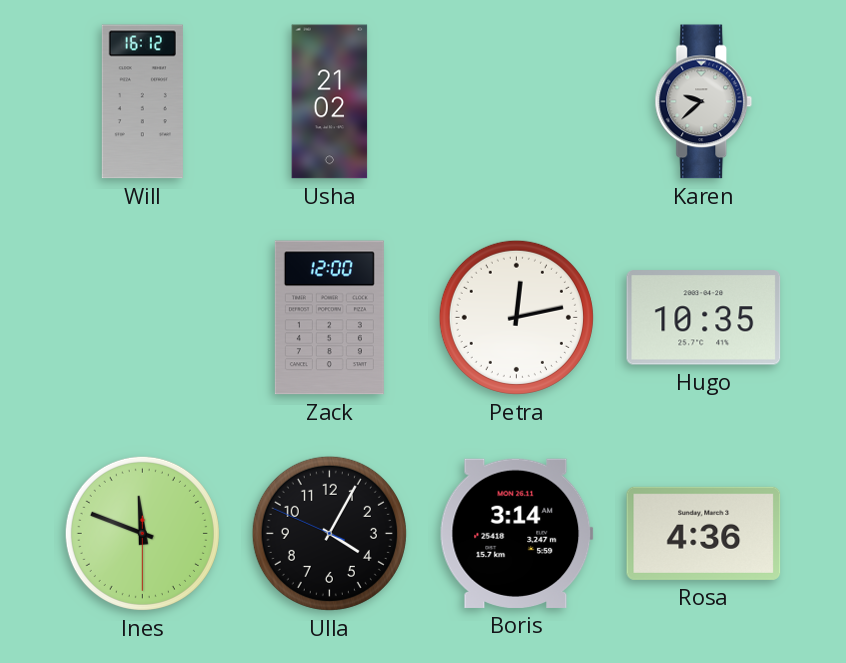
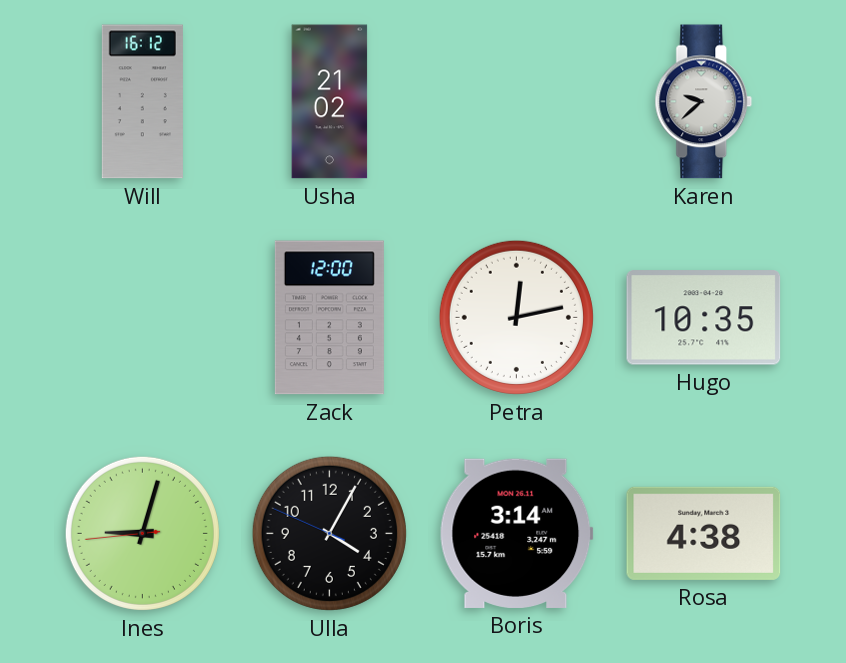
Ines: 11:48 -> 9:02
Rosa: 4:36 -> 4:38
